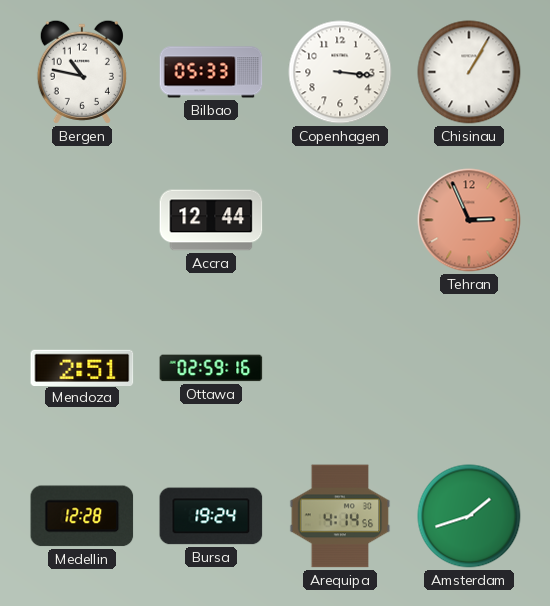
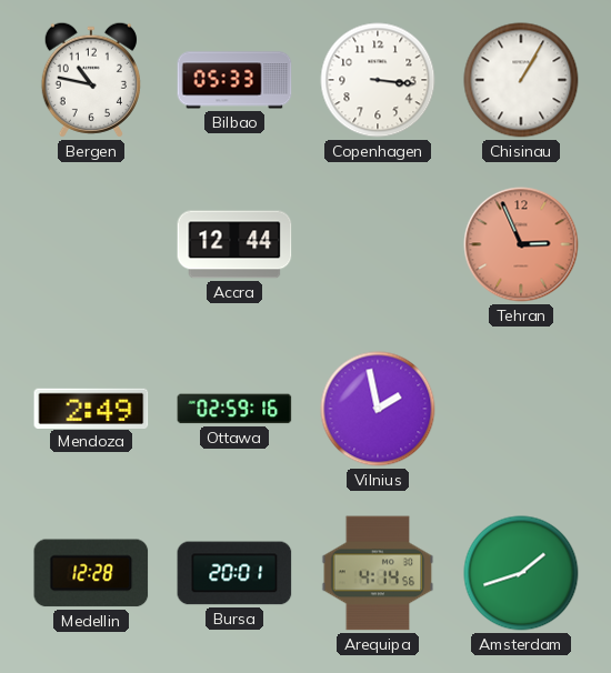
Mendoza: 2:51 -> 2:49
Vilnius: none -> 1:58
Bursa: 19:24 -> 20:01
